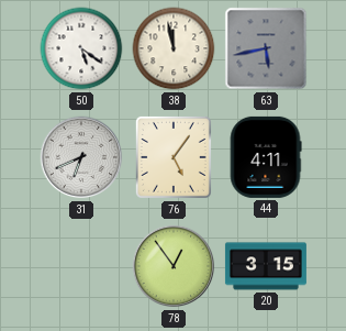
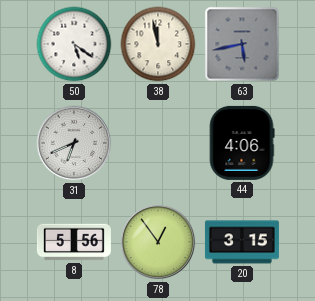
76: 5:06 -> none
44: 4:11 -> 4:06
8: none -> 5:56
